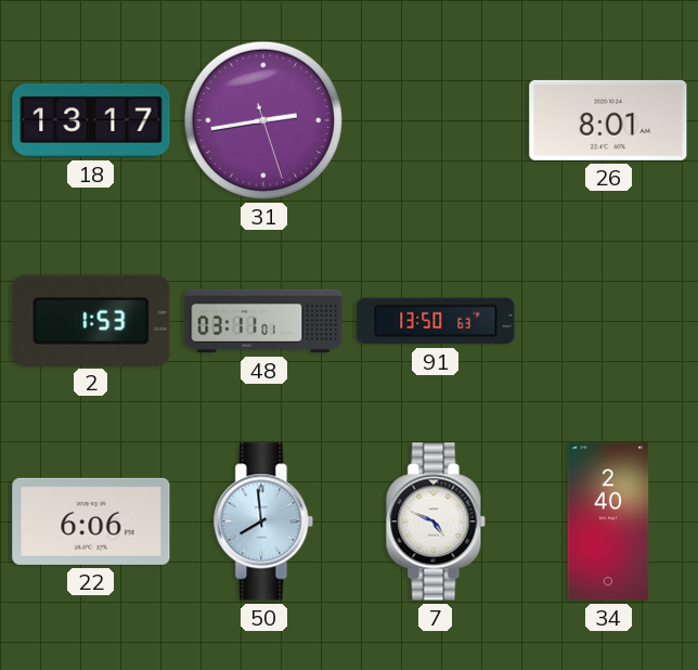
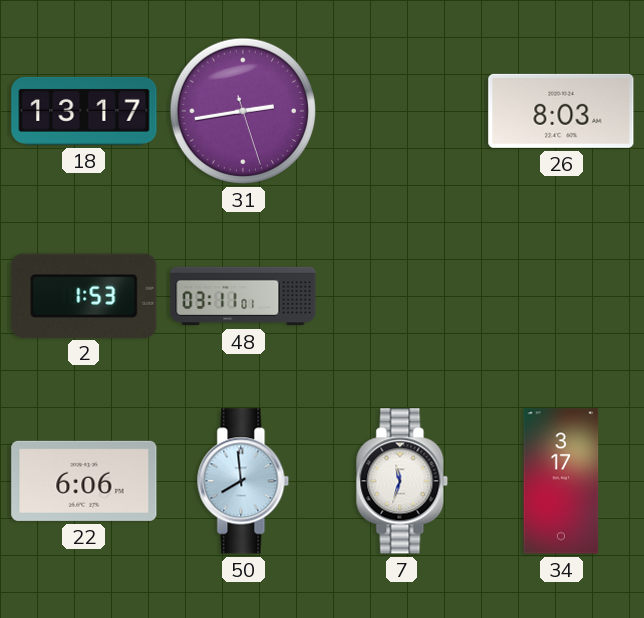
26: 8:01 -> 8:03
91: 13:50 -> none
7: 4:49 -> 11:33
34: 2:40 -> 3:17
